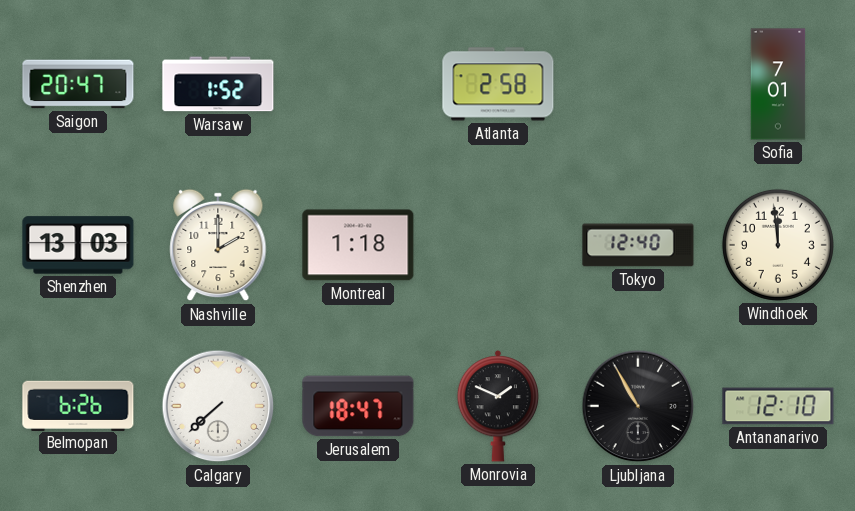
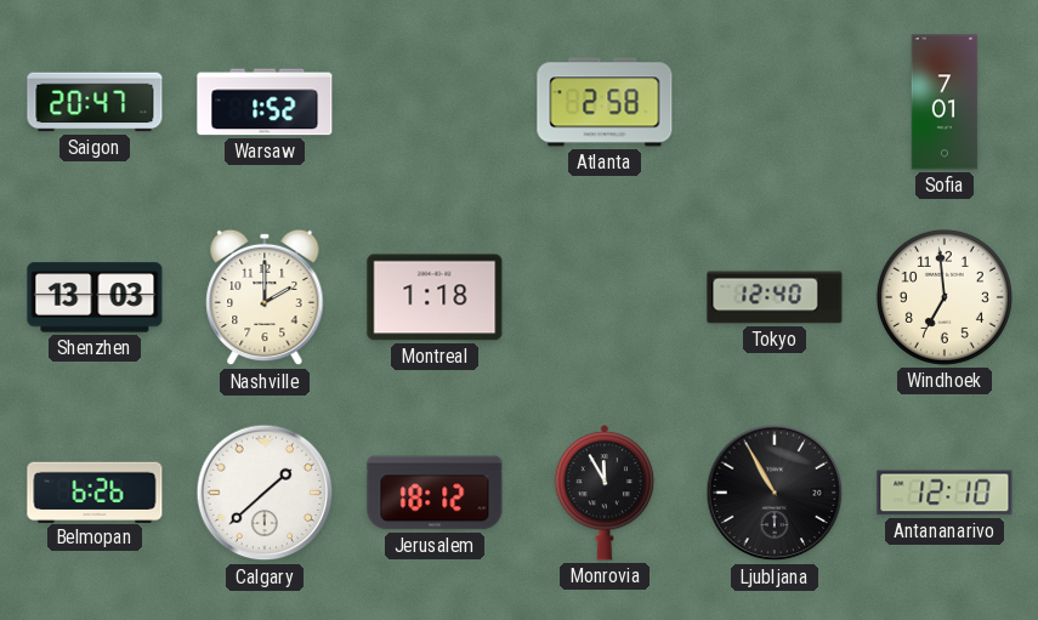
Windhoek: 11:59 -> 6:59
Calgary: 7:38 -> 1:38
Jerusalem: 18:47 -> 18:12
Monrovia: 1:49 -> 11:55
